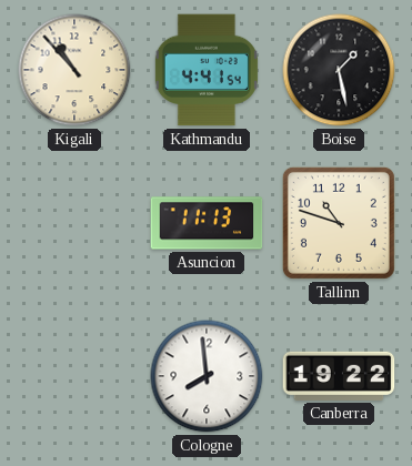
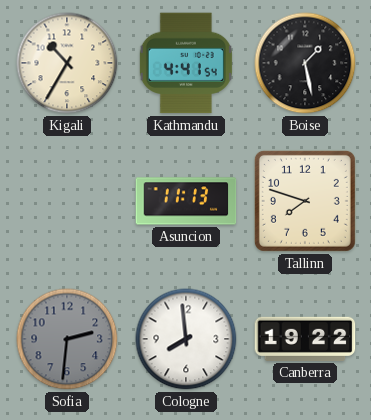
Kigali: 10:53 -> 10:35
Tallinn: 10:48 -> 7:48
Sofia: none -> 2:31
